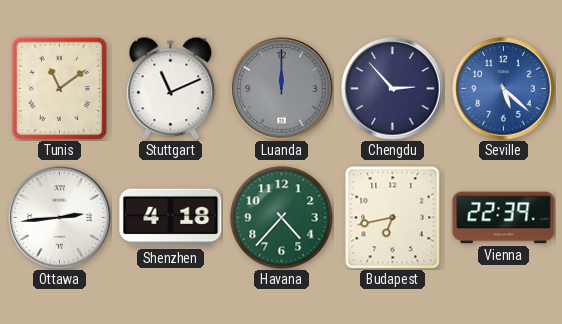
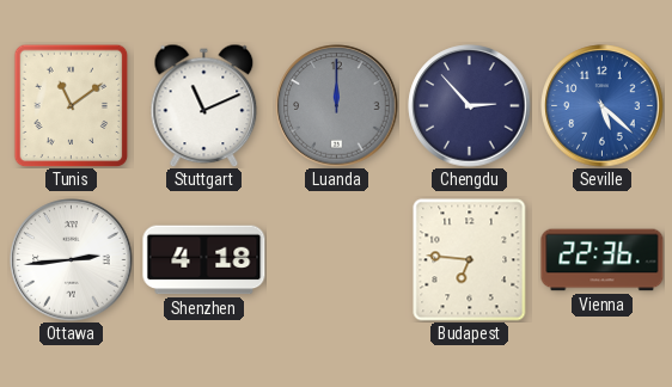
Havana: 4:37 -> none
Budapest: 6:43 -> 6:46
Vienna: 22:39 -> 22:36
